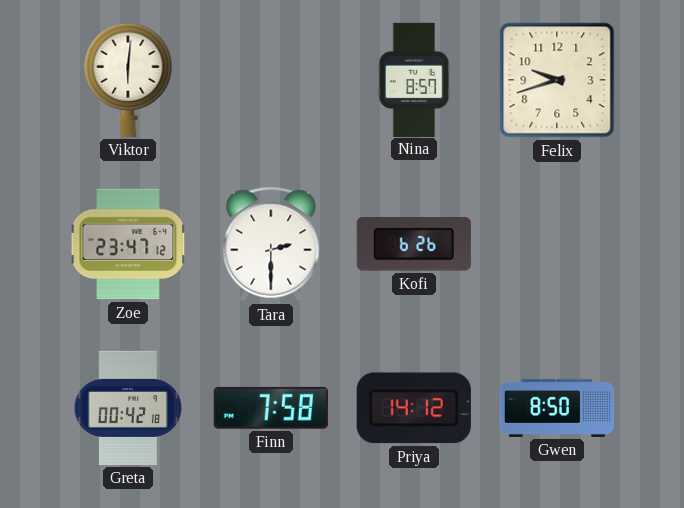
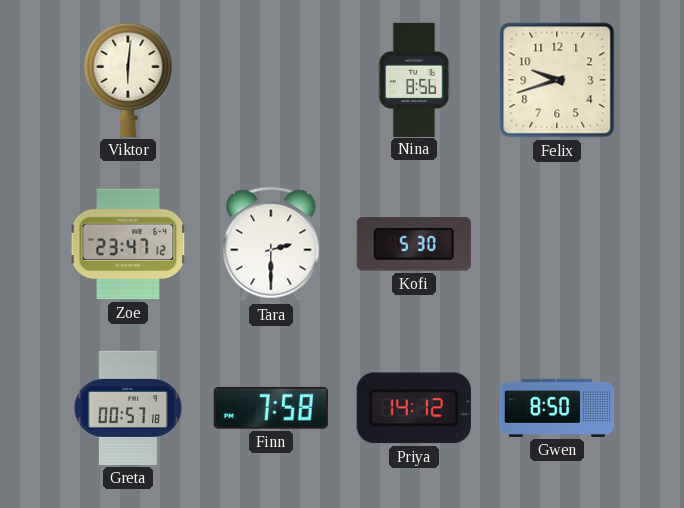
Nina: 8:57 -> 8:56
Kofi: 6:26 -> 5:30
Greta: 00:42 -> 00:57
